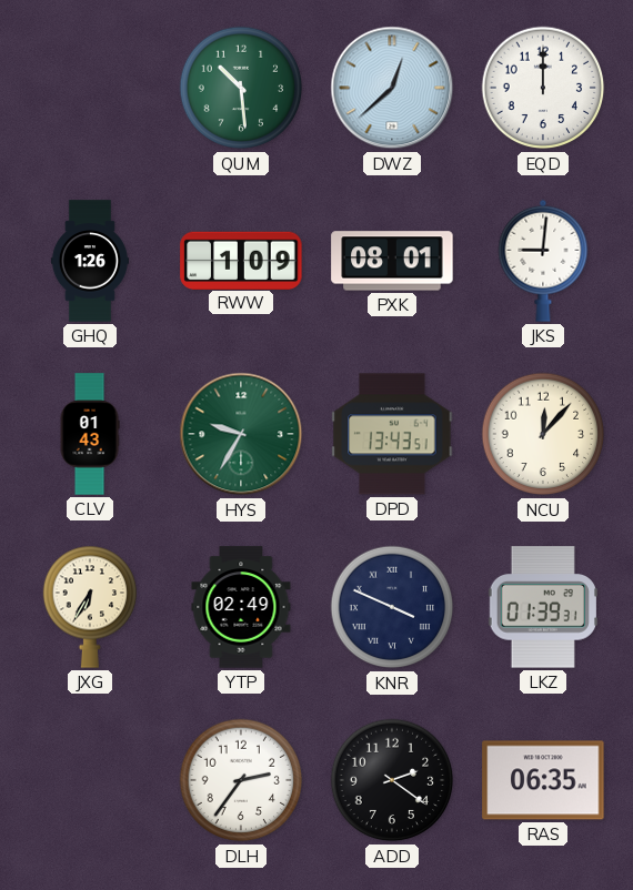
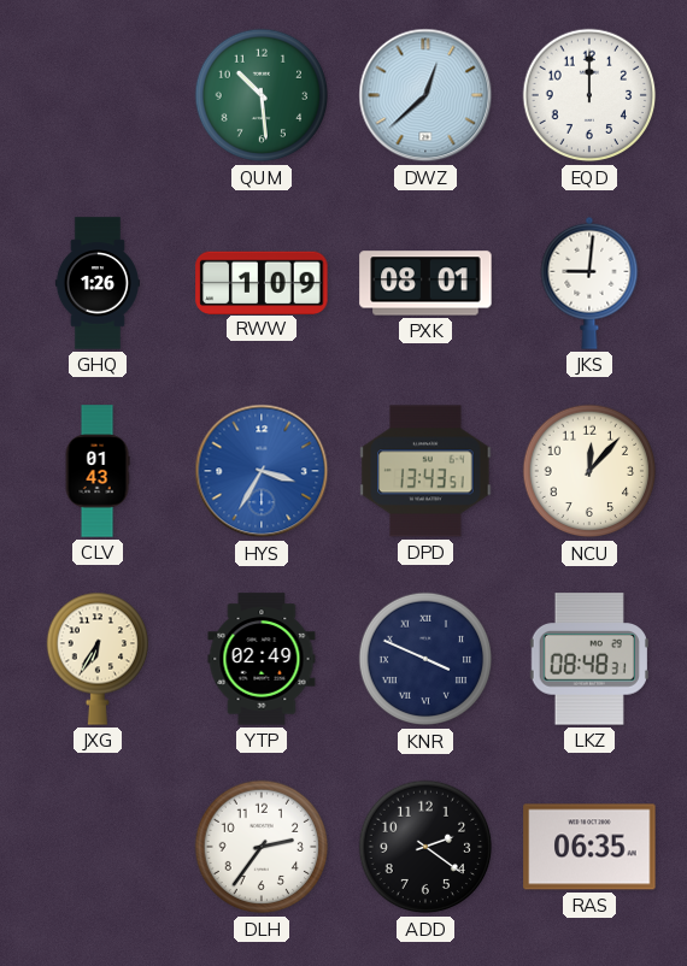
HYS: 9:35 -> 3:35
HYS dial: green -> blue
LKZ: 01:39 -> 08:48
